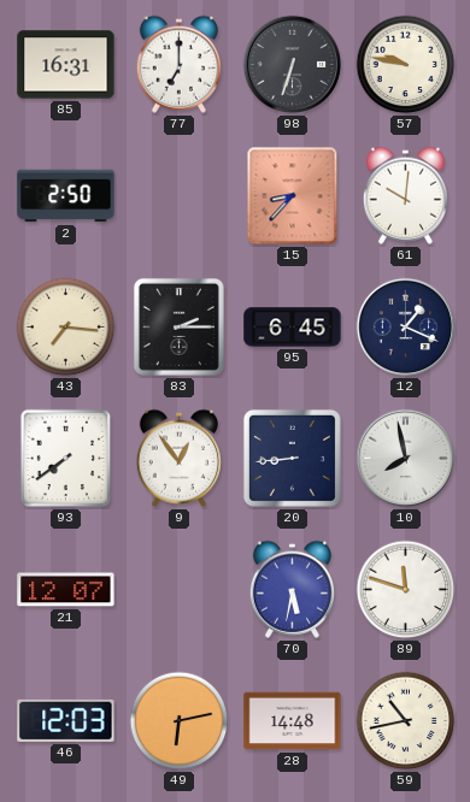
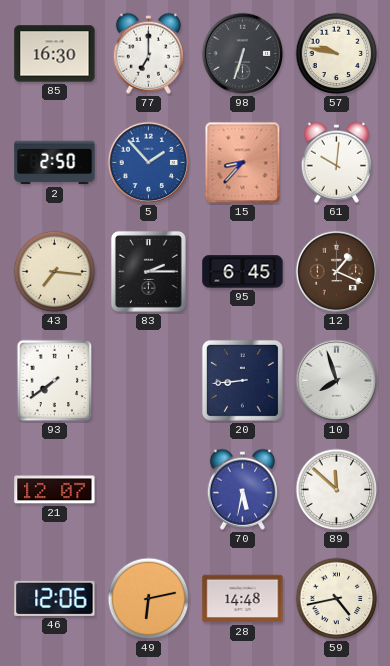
85: 16:31 -> 16:30
5: none -> 1:53
12 dial: navy -> brown
9: 12:54 -> none
10: 7:58 -> 7:57
89: 11:48 -> 11:52
46: 12:03 -> 12:06
59: 10:43 -> 4:43
